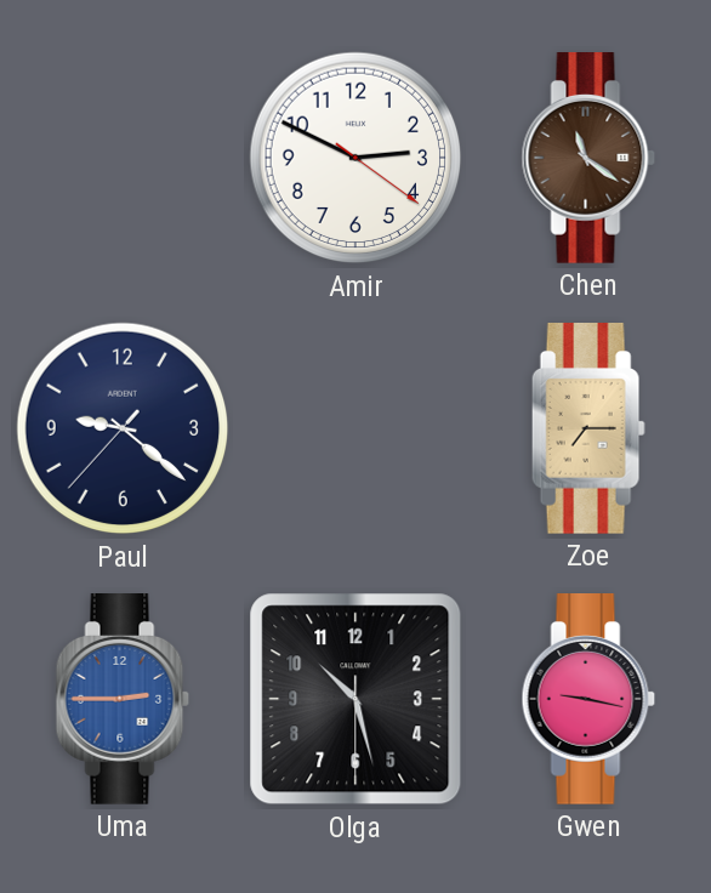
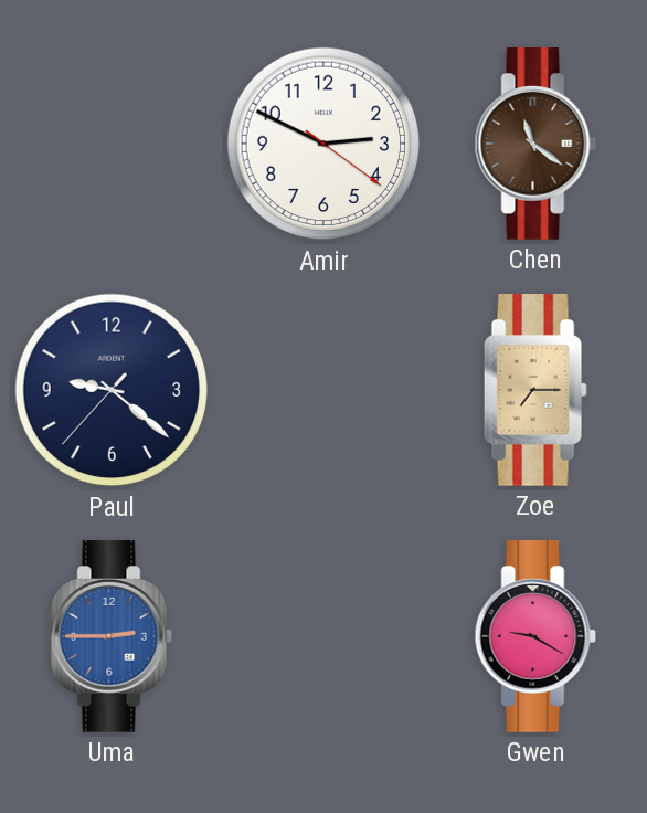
Olga: 10:27 -> none
Gwen: 9:17 -> 9:20
